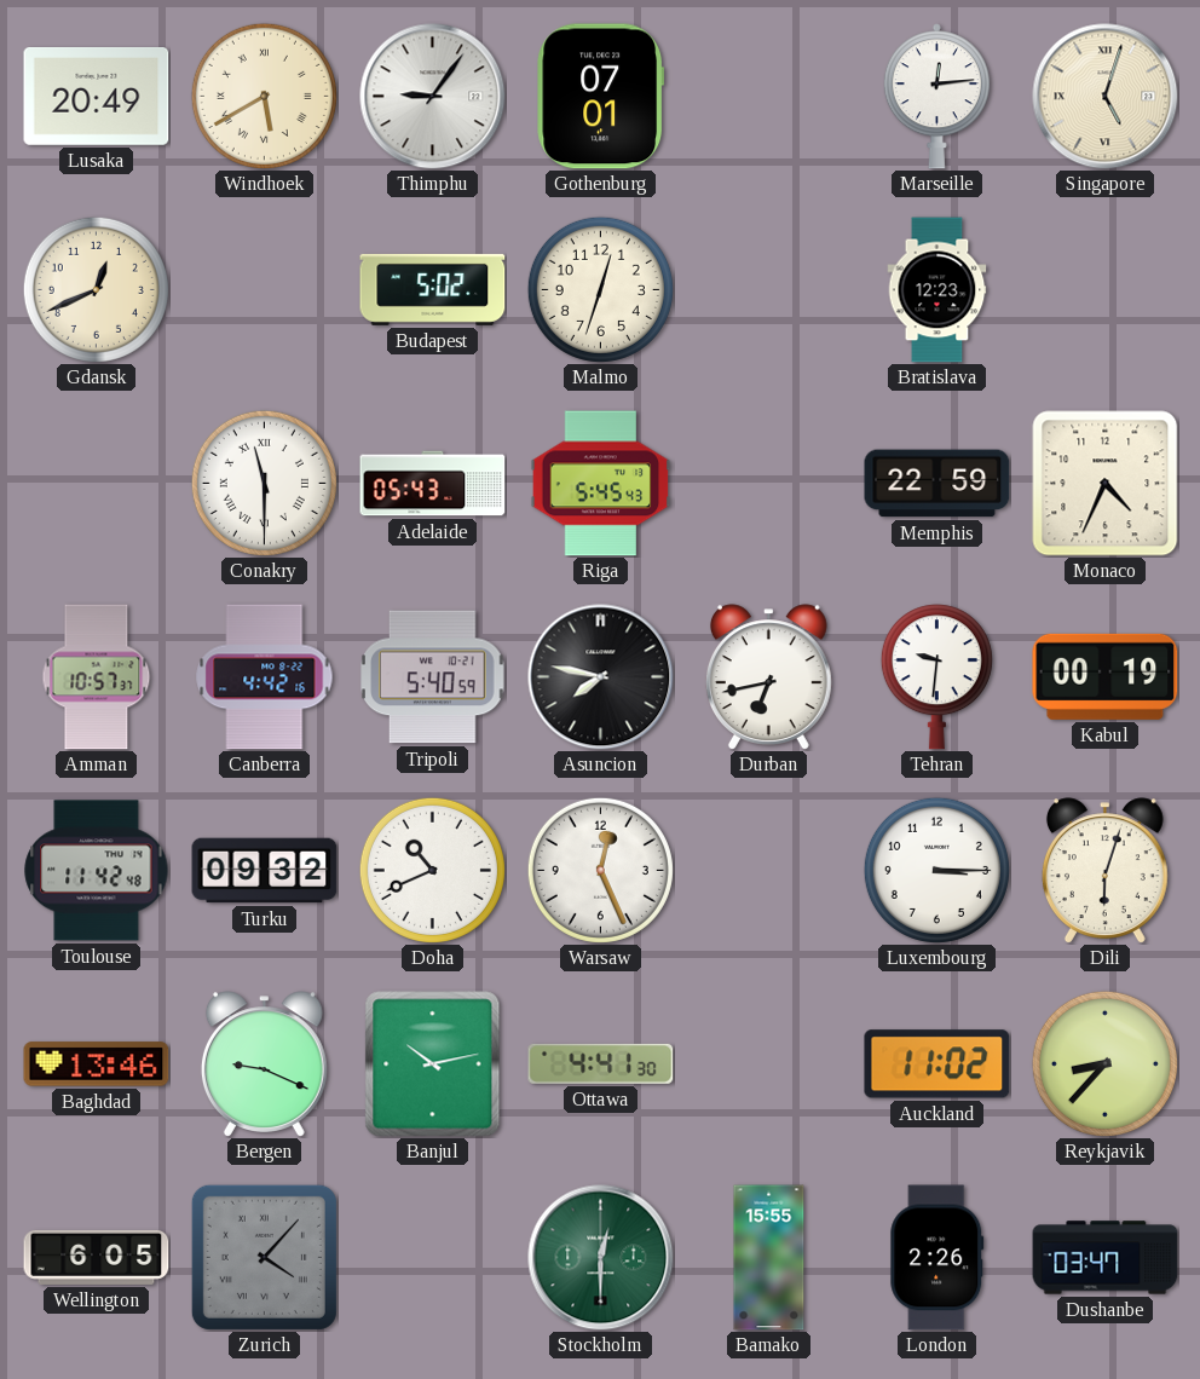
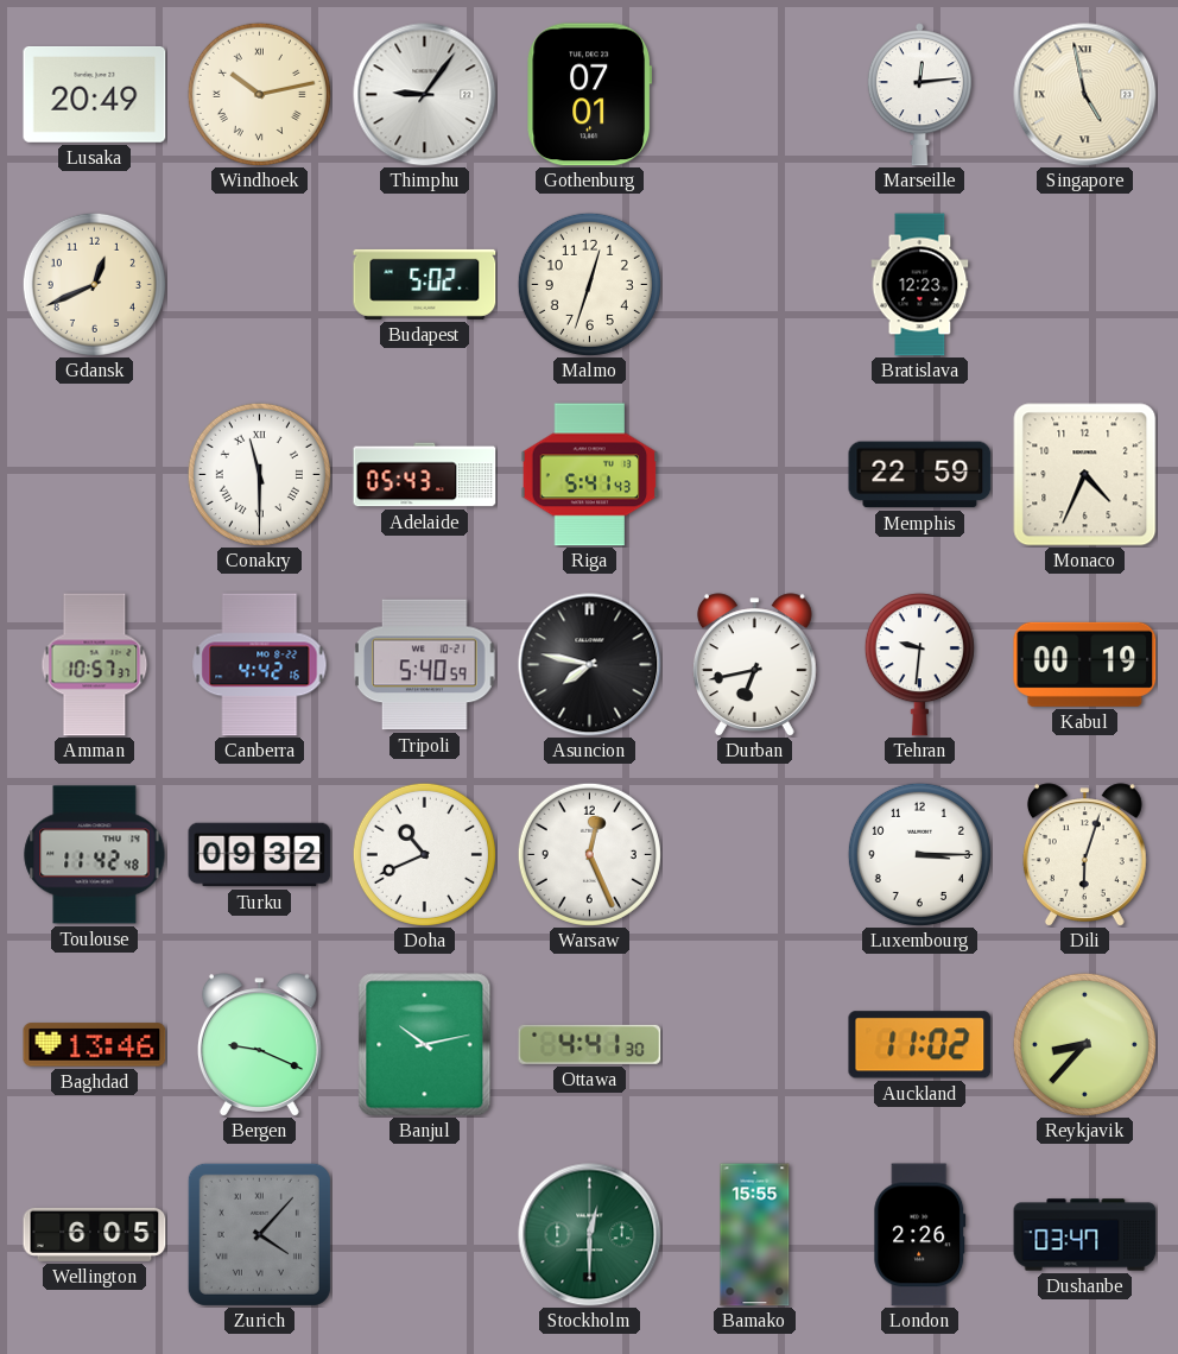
Windhoek: 5:40 -> 10:13
Singapore: 5:03 -> 4:58
Riga: 5:45 -> 5:41
